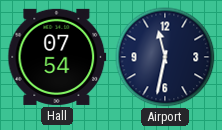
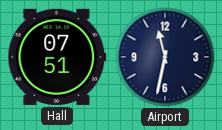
Hall: 07:54 -> 07:51
